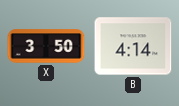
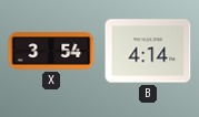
X: 3:50 -> 3:54
